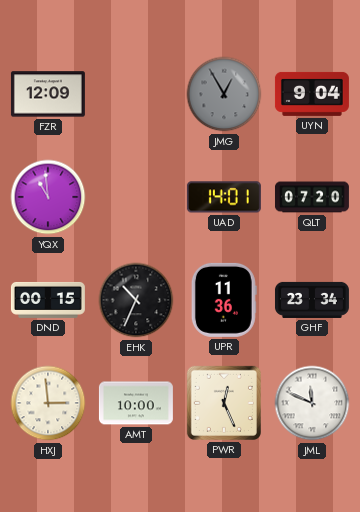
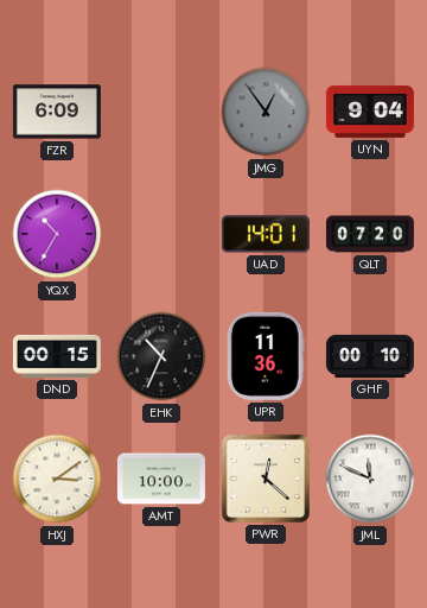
FZR: 12:09 -> 6:09
JMG: 12:55 -> 12:54
YQX: 10:59 -> 10:35
GHF: 23:34 -> 00:10
HXJ: 2:59 -> 3:09
PWR: 12:26 -> 12:22
